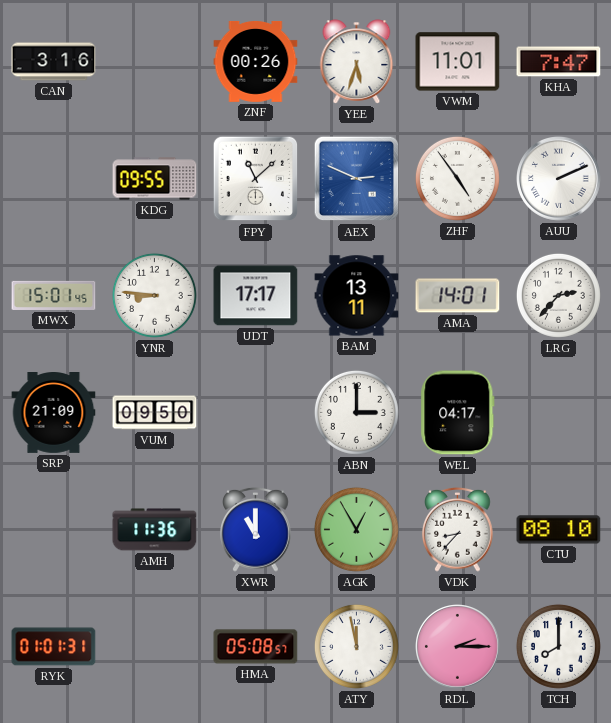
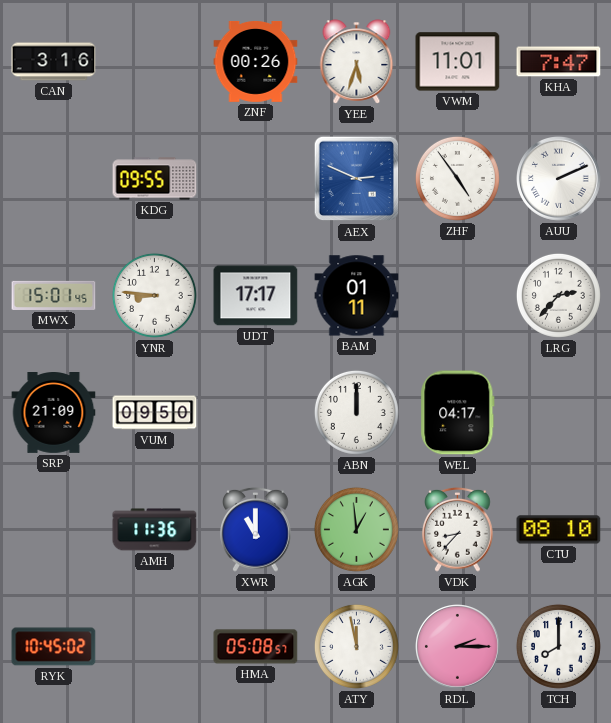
FPY: 11:08 -> none
BAM: 13:11 -> 01:11
AMA: 14:01 -> none
ABN: 3:00 -> 12:00
AGK: 12:55 -> 12:59
RYK: 01:01 -> 10:45
